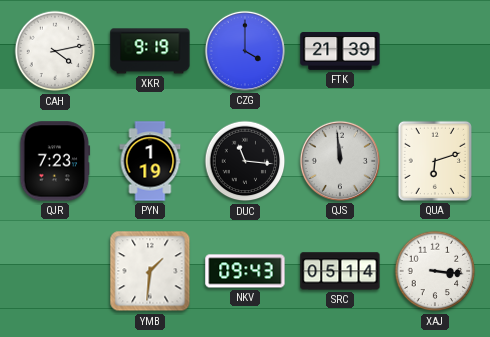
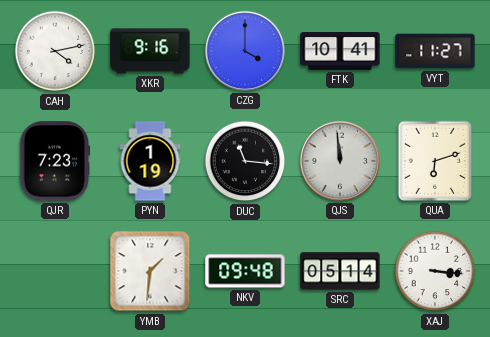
XKR: 9:19 -> 9:16
FTK: 21:39 -> 10:41
VYT: none -> 11:27
NKV: 09:43 -> 09:48
